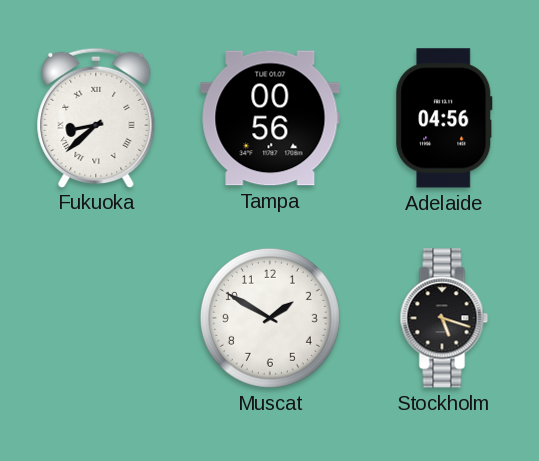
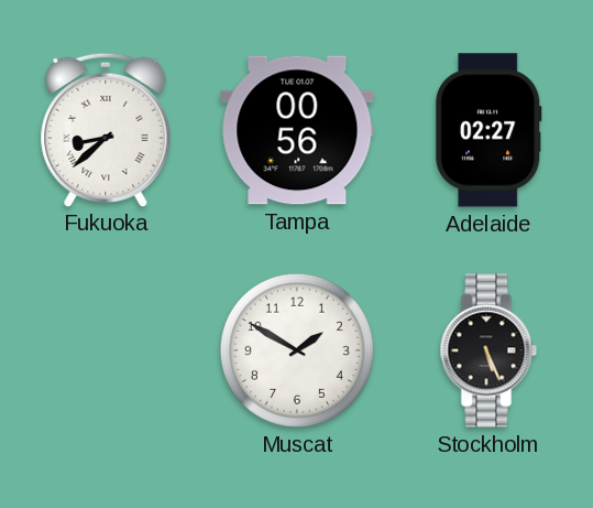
Adelaide: 04:56 -> 02:27
Stockholm: 5:18 -> 5:26
